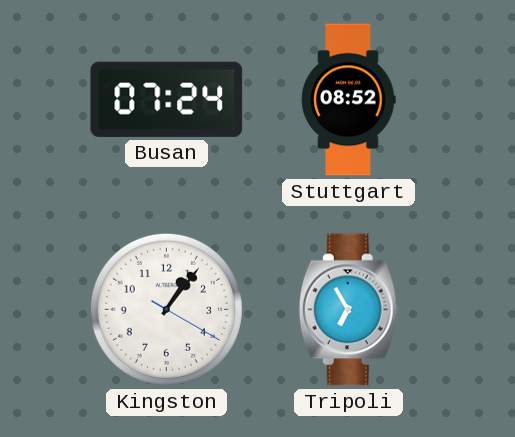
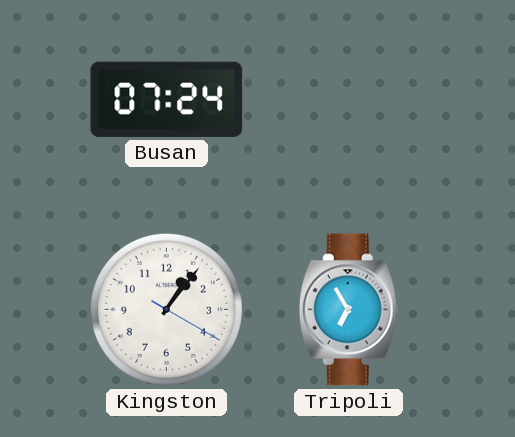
Stuttgart: 08:52 -> none
